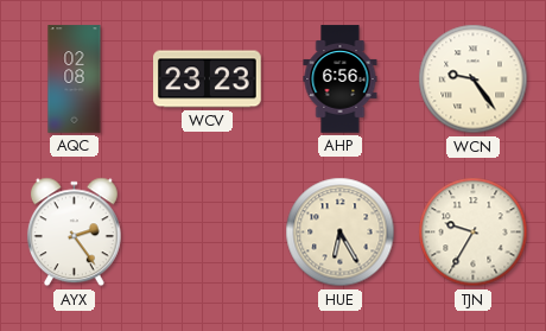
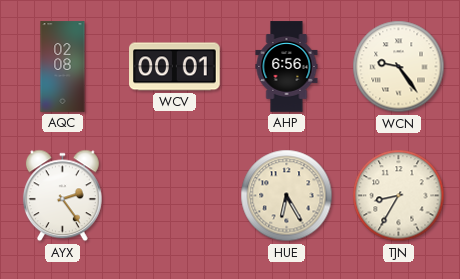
WCV: 23:23 -> 00:01
TJN: 9:35 -> 8:35
